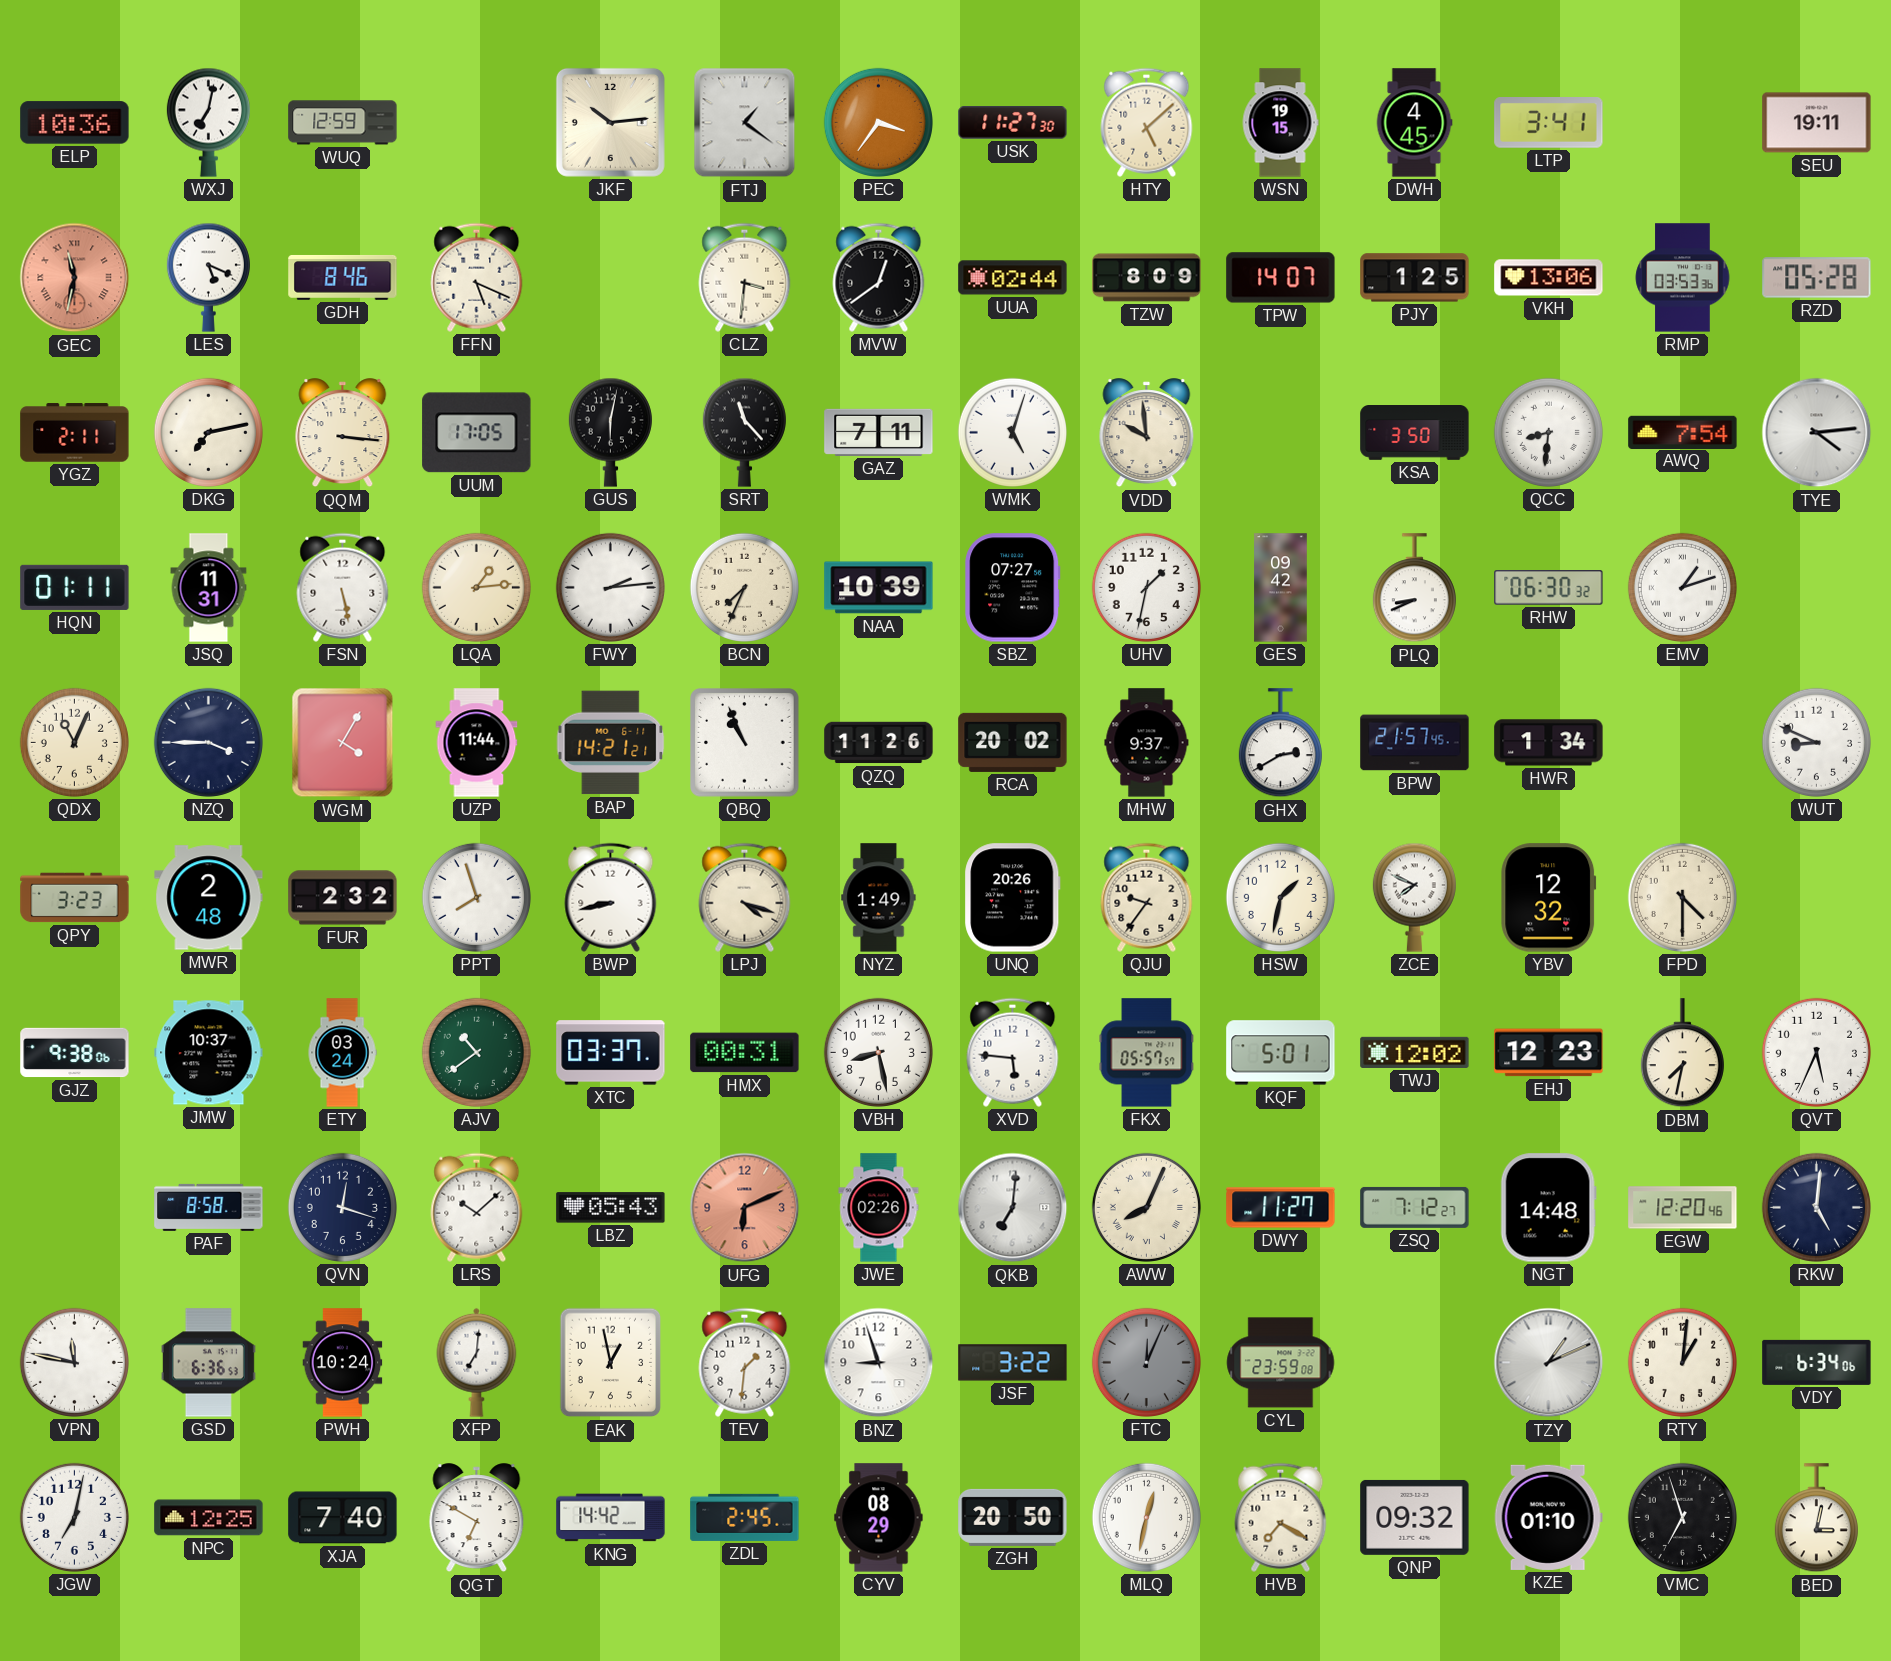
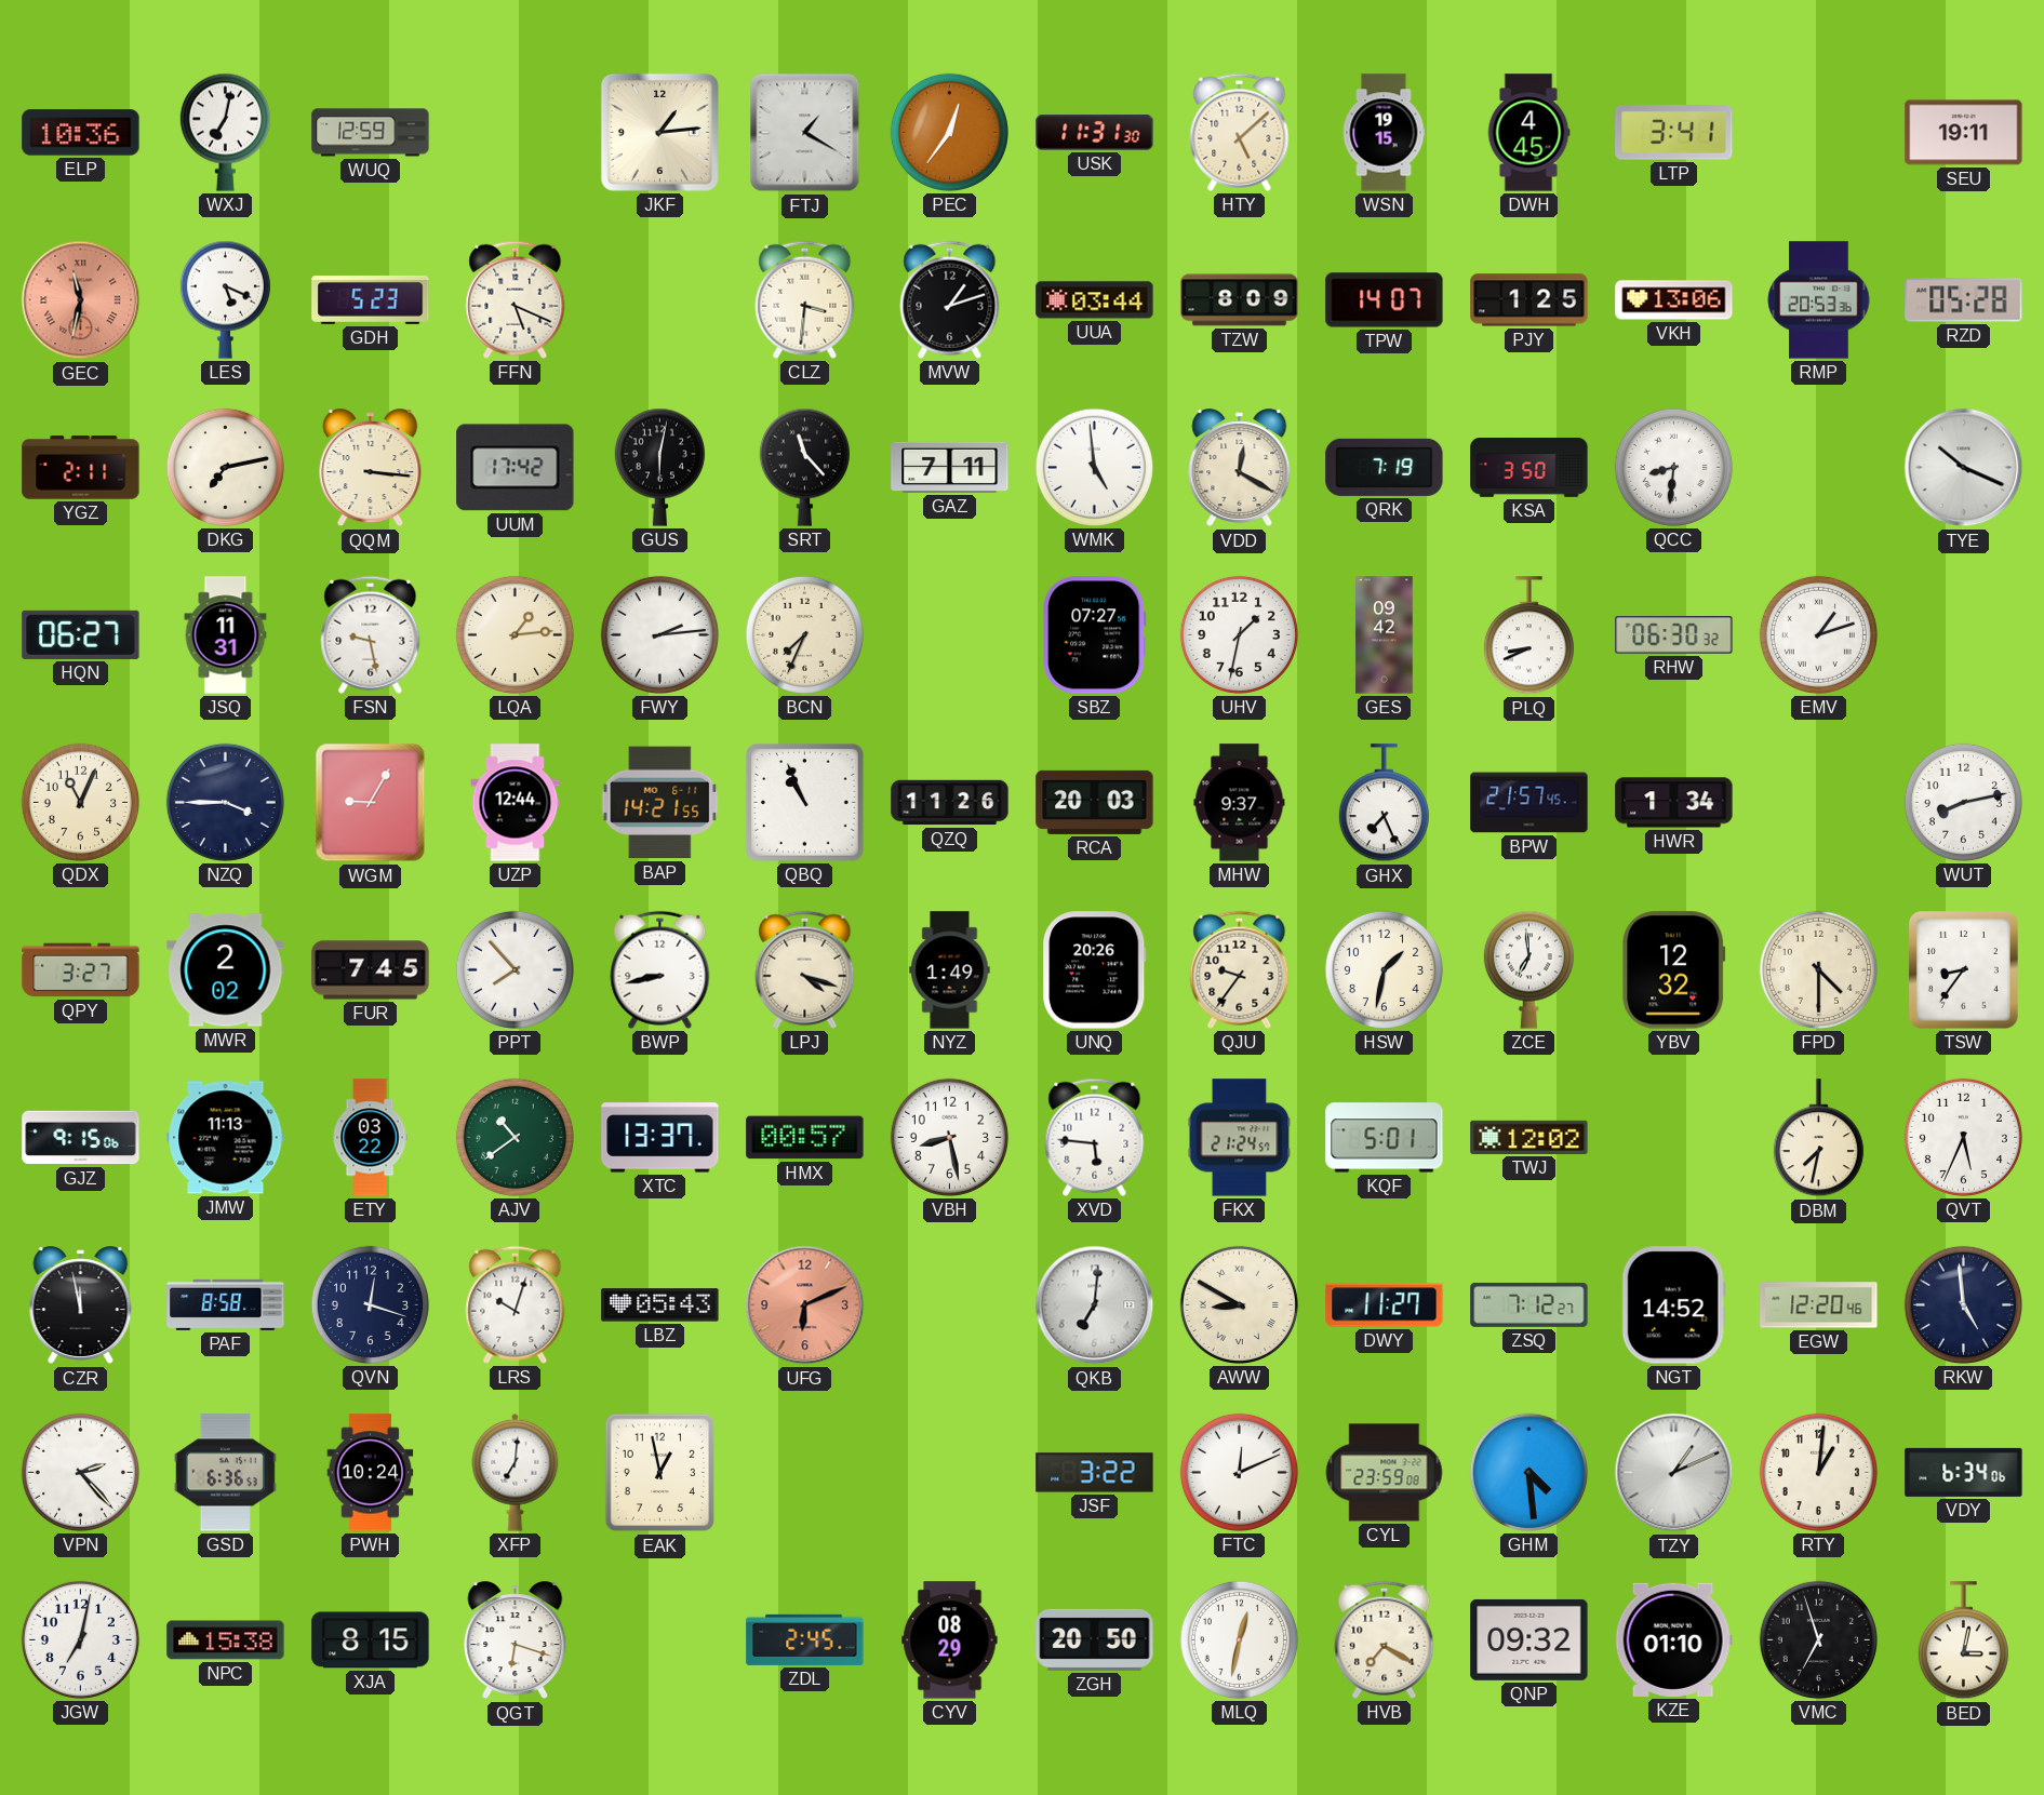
JKF: 10:14 -> 1:14
FTJ: 1:21 -> 1:20
PEC: 3:36 -> 12:36
USK: 11:27 -> 11:31
GDH: 8:46 -> 5:23
MVW: 12:39 -> 1:12
UUA: 02:44 -> 03:44
RMP: 03:53 -> 20:53
UUM: 17:05 -> 17:42
WMK: 5:03 -> 4:59
VDD: 9:59 -> 12:20
QRK: none -> 7:19
AWQ: 7:54 -> none
TYE: 4:14 -> 10:19
HQN: 01:11 -> 06:27
FSN: 5:28 -> 9:28
NAA: 10:39 -> none
WGM: 4:05 -> 9:05
UZP: 11:44 -> 12:44
BAP: 14:21:21 -> 14:21:55
RCA: 20:02 -> 20:03
GHX: 2:40 -> 7:26
WUT: 8:49 -> 8:13
QPY: 3:23 -> 3:27
MWR: 2:48 -> 2:02
FUR: 2:32 -> 7:45
PPT: 7:57 -> 7:53
ZCE: 7:49 -> 6:59
TSW: none -> 8:36
GJZ: 9:38 -> 9:15
JMW: 10:37 -> 11:13
ETY: 03:24 -> 03:22
XTC: 03:37 -> 13:37
HMX: 00:31 -> 00:57
FKX: 05:57 -> 21:24
EHJ: 12:23 -> none
CZR: none -> 11:58
LRS: 10:08 -> 10:03
JWE: 02:26 -> none
AWW: 8:04 -> 8:50
NGT: 14:48 -> 14:52
RKW: 5:01 -> 4:59
VPN: 11:47 -> 2:23
TEV: 1:31 -> none
BNZ: 8:57 -> none
FTC: 12:04 -> 12:11
FTC dial: grey -> white
GHM: none -> 4:29
NPC: 12:25 -> 15:38
XJA: 7:40 -> 8:15
QGT: 6:50 -> 6:18
KNG: 14:42 -> none
